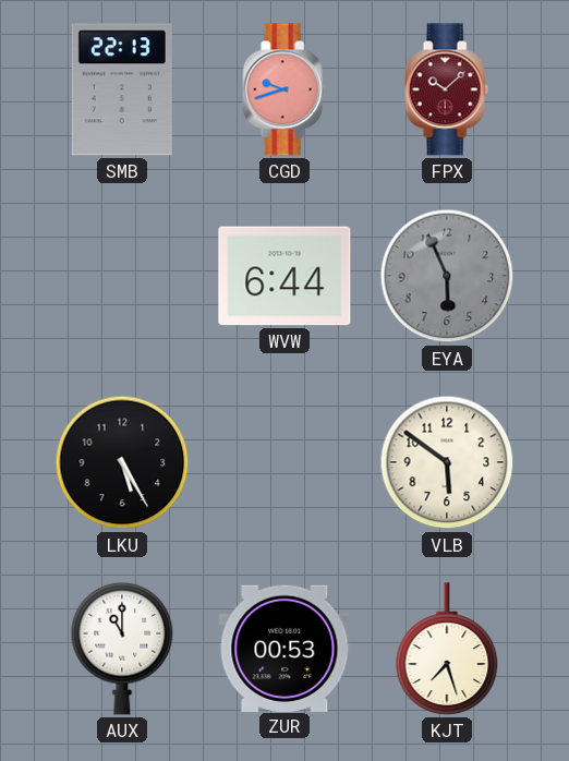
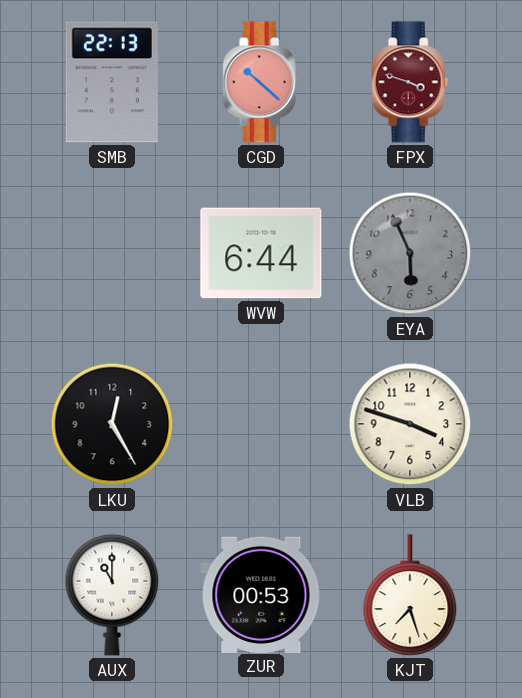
CGD: 9:42 -> 10:22
FPX: 10:08 -> 3:48
LKU: 5:25 -> 12:25
VLB: 5:51 -> 3:48
